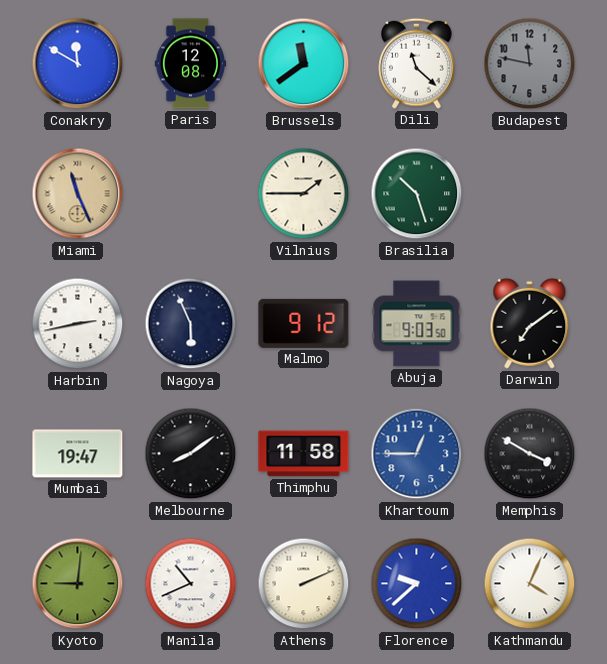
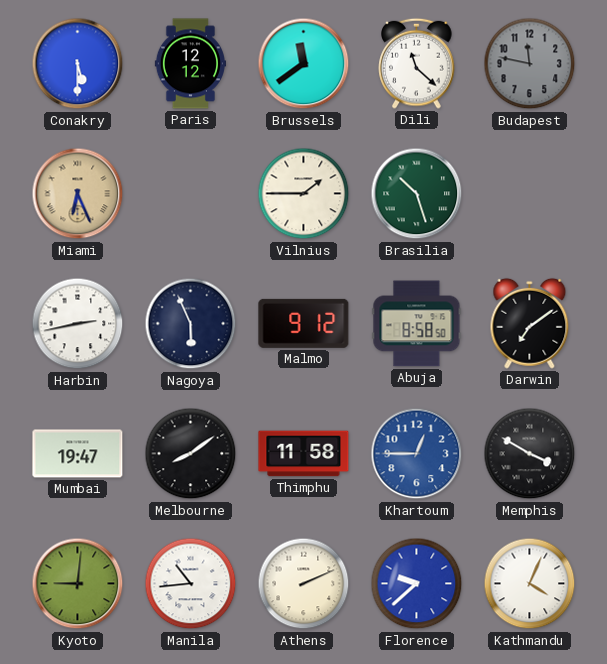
Conakry: 11:50 -> 5:30
Paris: 12:08 -> 12:12
Miami: 11:26 -> 6:26
Abuja: 9:03 -> 8:58
Manila: 10:41 -> 10:44
